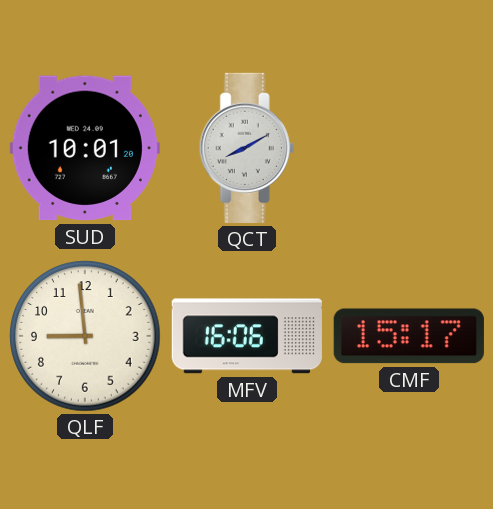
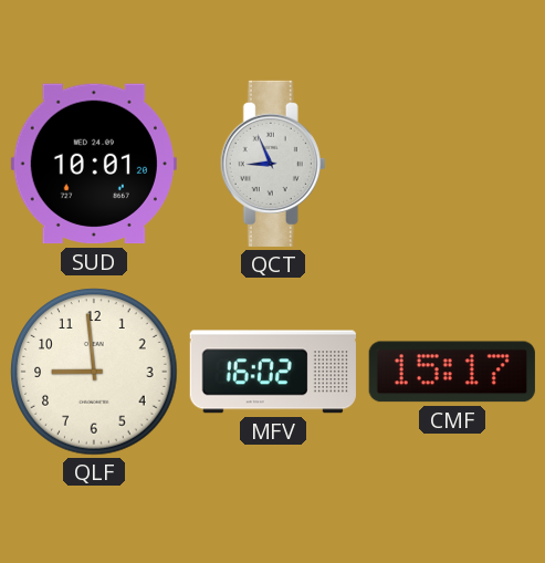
QCT: 8:10 -> 8:56
MFV: 16:06 -> 16:02
